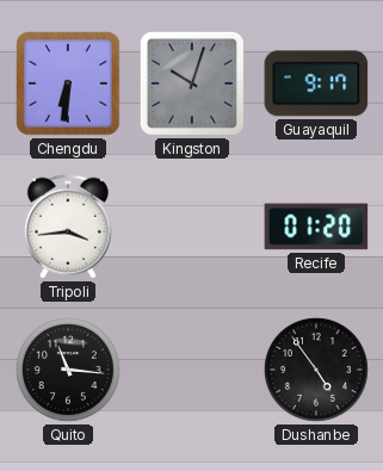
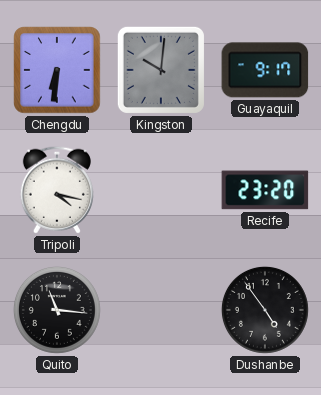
Kingston: 10:03 -> 10:01
Tripoli: 3:44 -> 4:17
Recife: 01:20 -> 23:20
